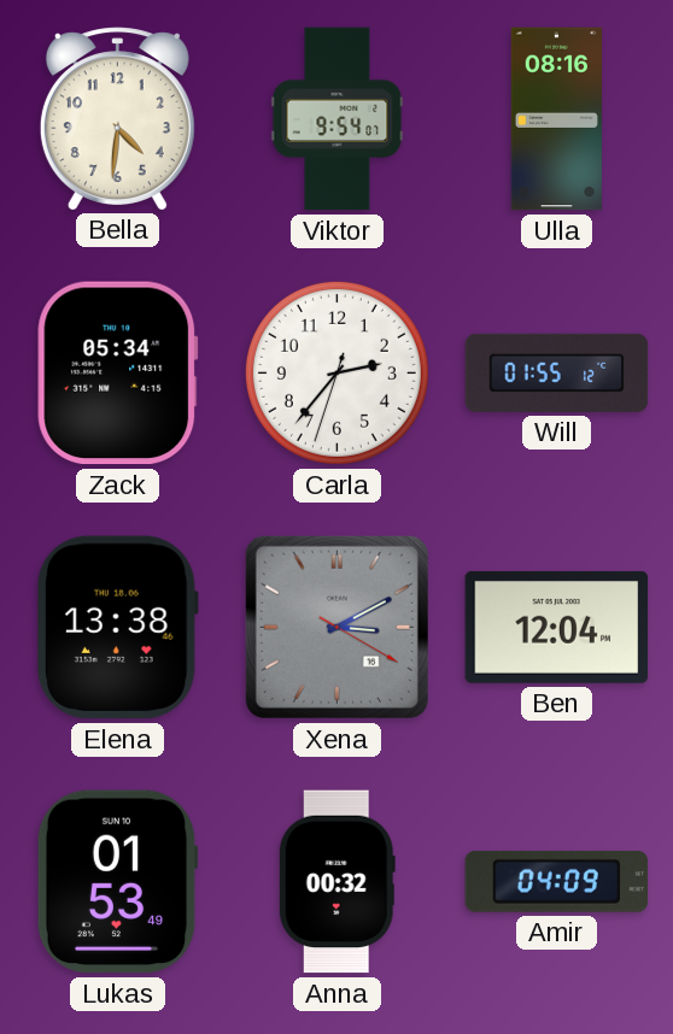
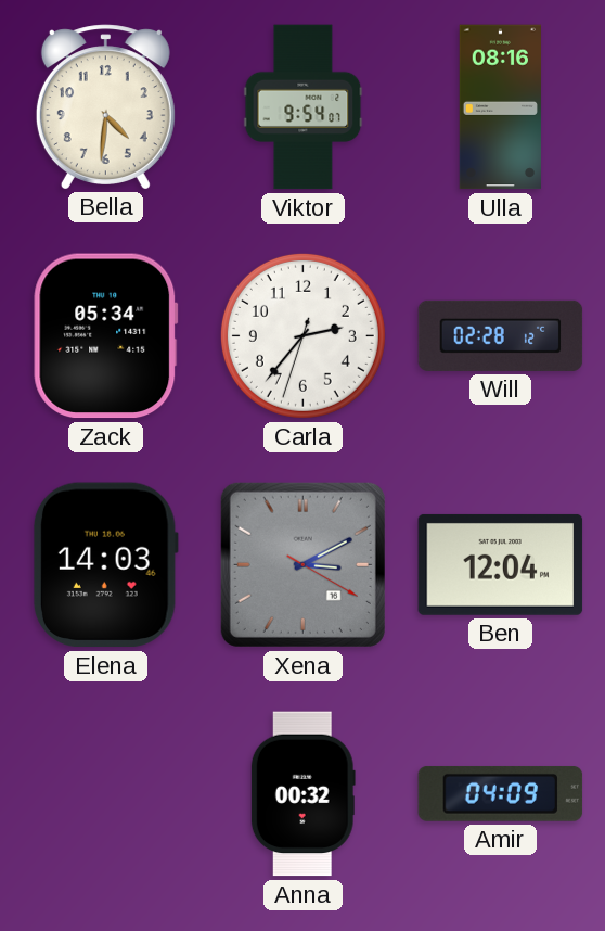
Will: 01:55 -> 02:28
Elena: 13:38 -> 14:03
Lukas: 01:53 -> none
